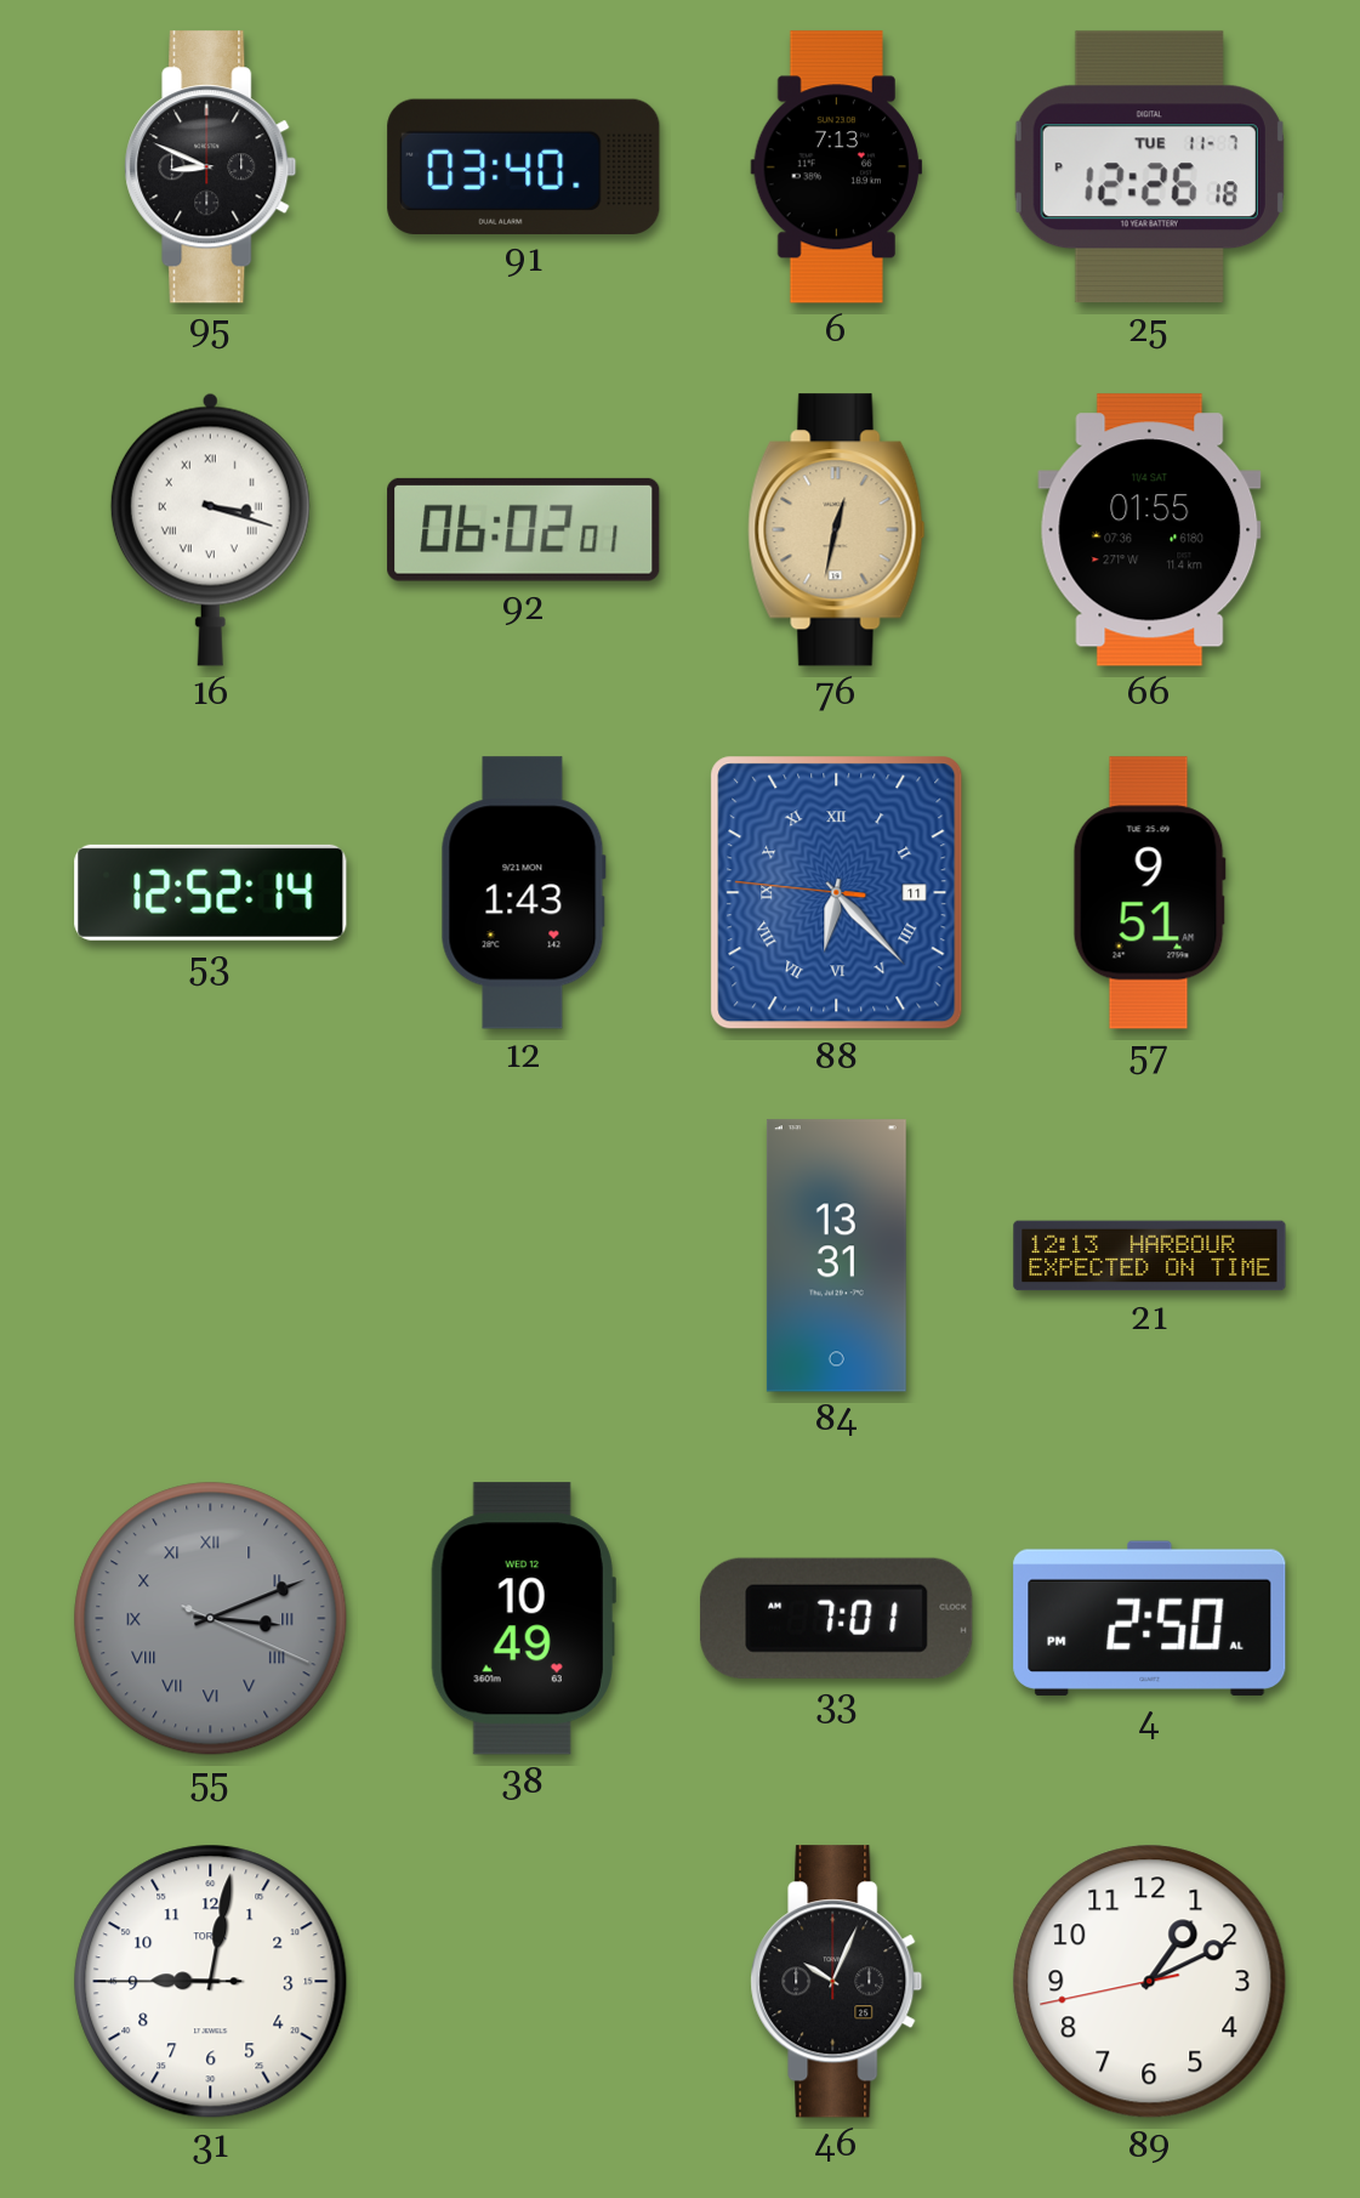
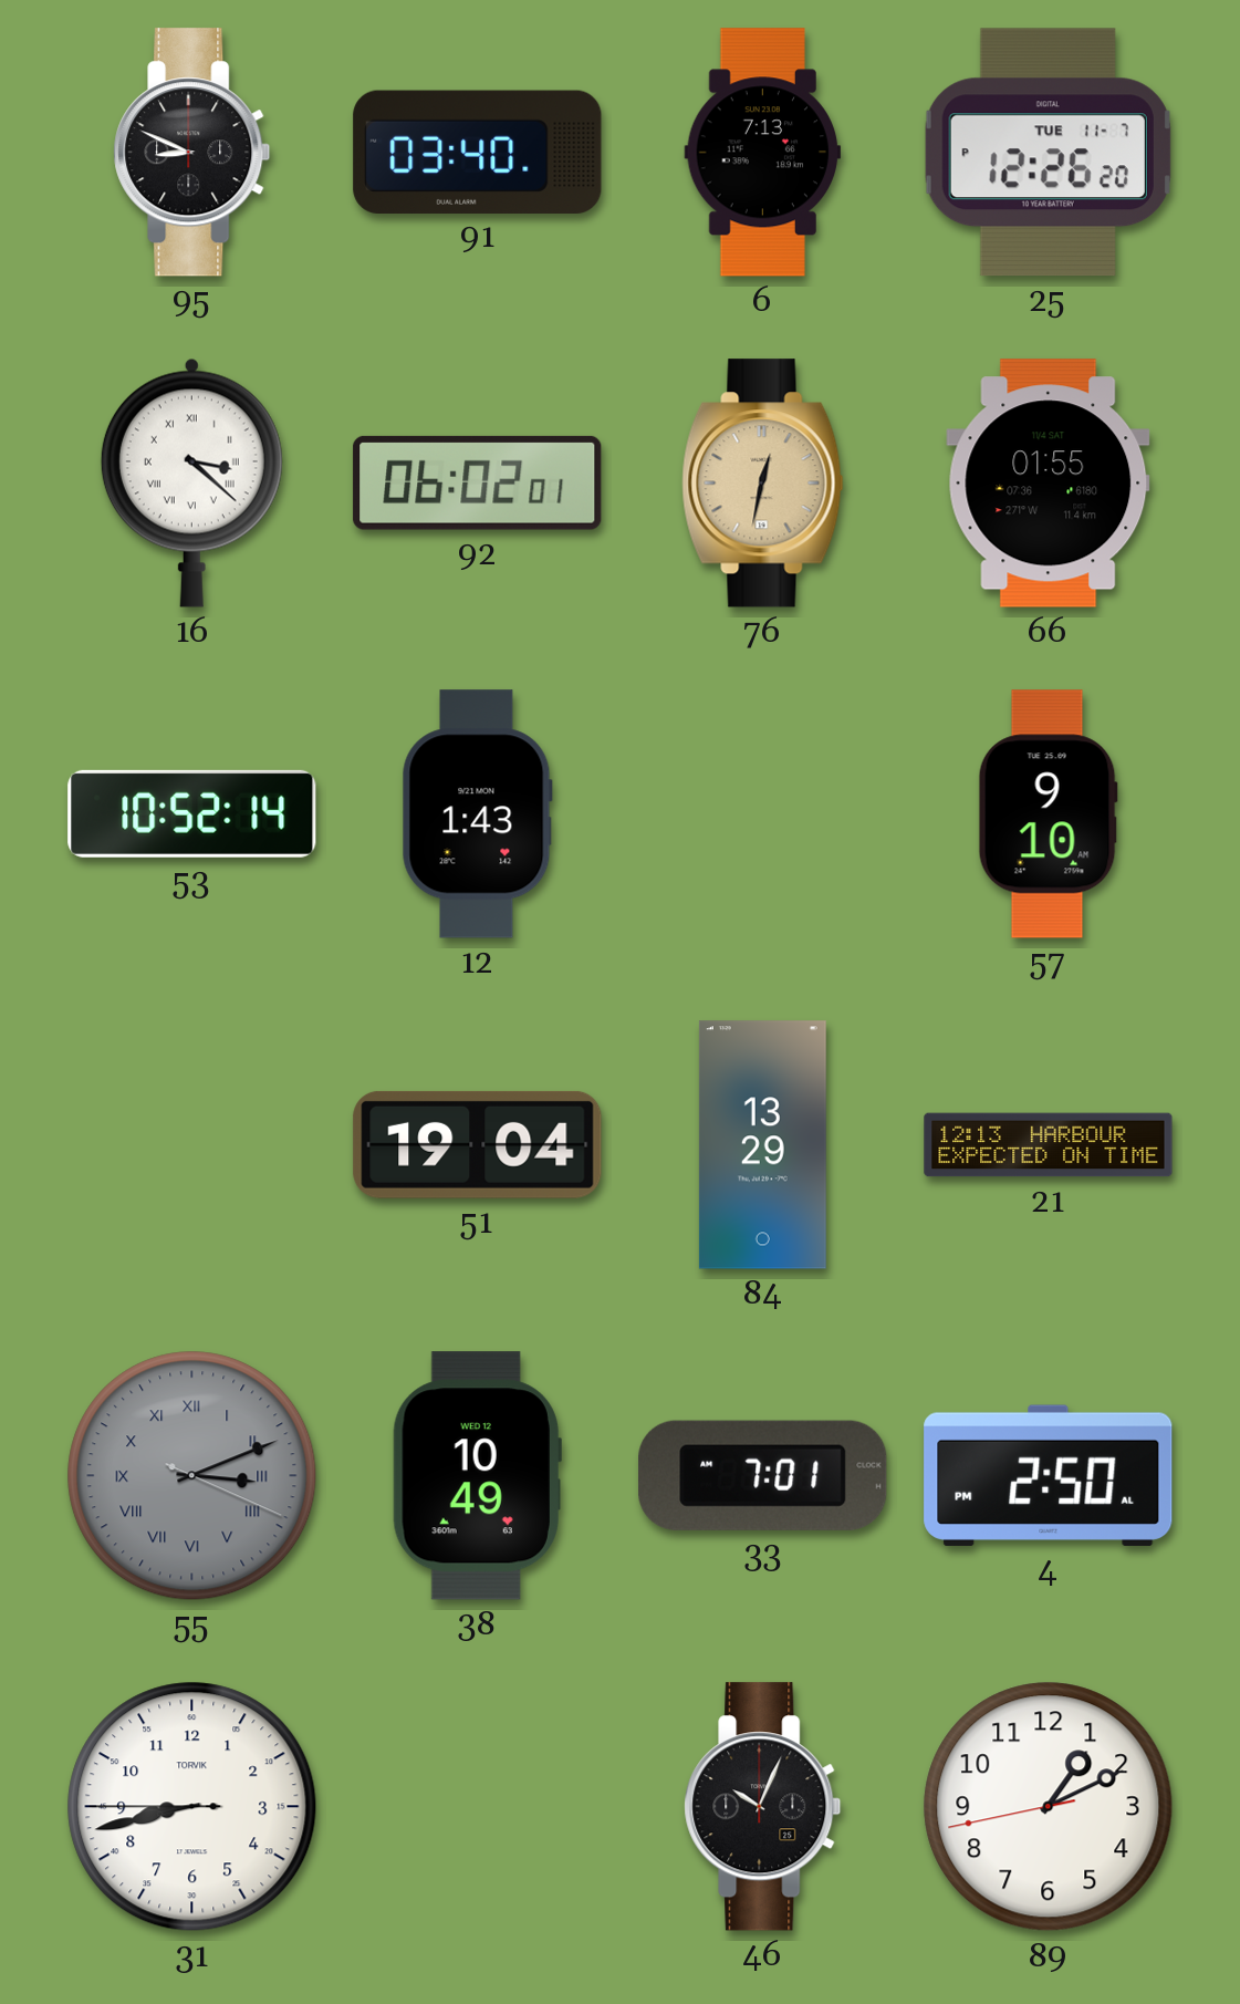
25: 12:26:18 PM -> 12:26:20 PM
16: 3:18 -> 3:22
53: 12:52 -> 10:52
88: 6:22 -> none
57: 9:51 -> 9:10
51: none -> 19:04
84: 13:31 -> 13:29
31: 9:01 -> 8:42
